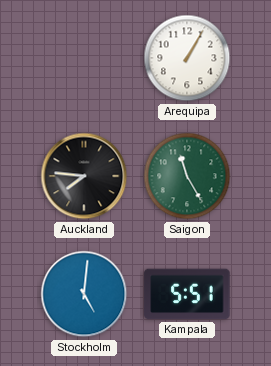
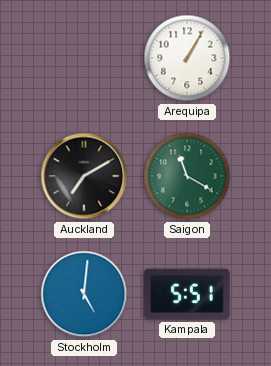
Auckland: 7:46 -> 7:10
Saigon: 11:25 -> 11:20
